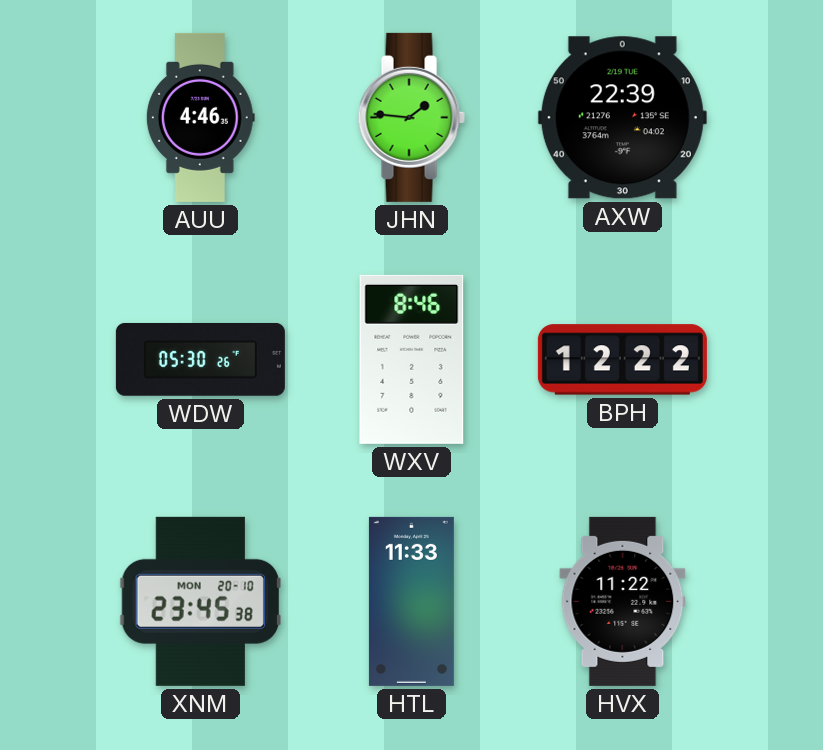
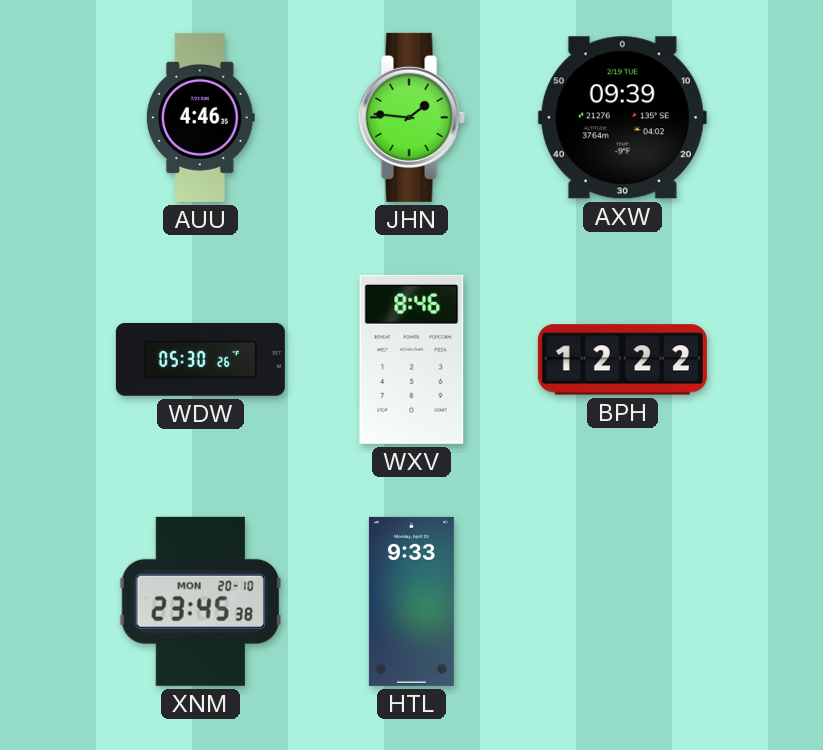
AXW: 22:39 -> 09:39
HTL: 11:33 -> 9:33
HVX: 11:22 -> none
